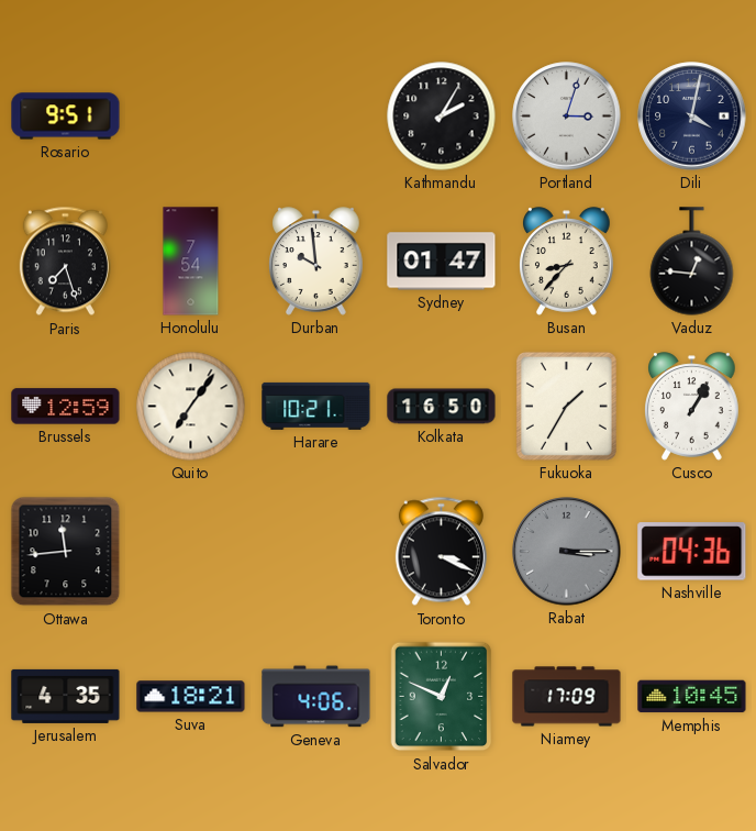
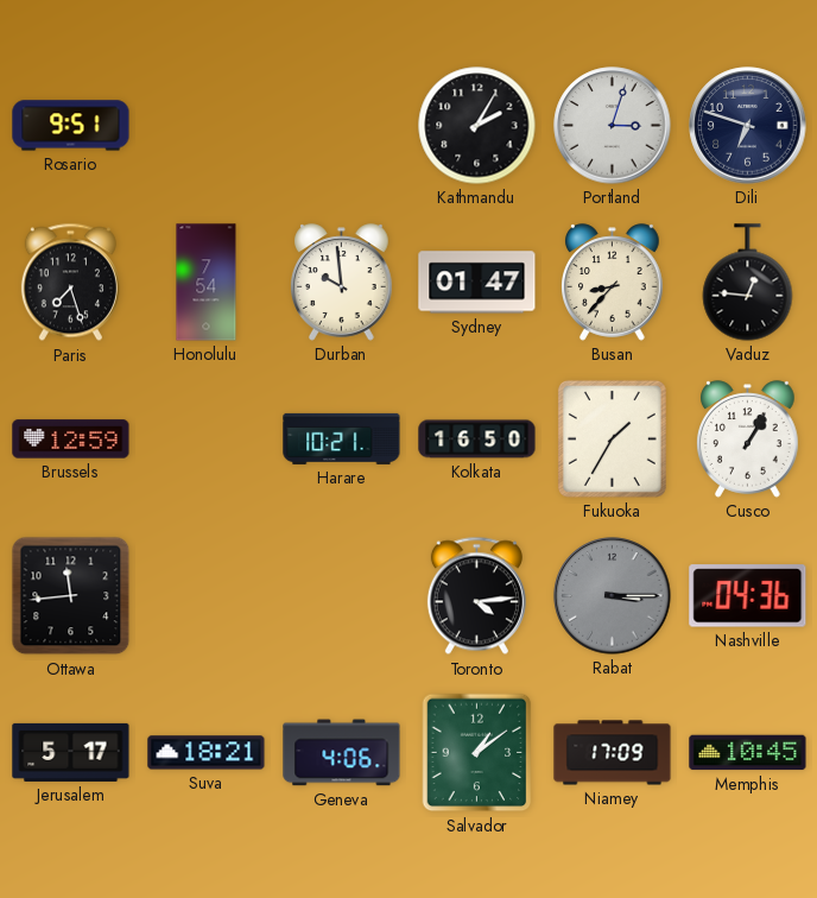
Dili: 4:02 -> 6:48
Quito: 7:06 -> none
Toronto: 3:19 -> 4:14
Jerusalem: 4:35 -> 5:17
Salvador: 12:49 -> 1:09
